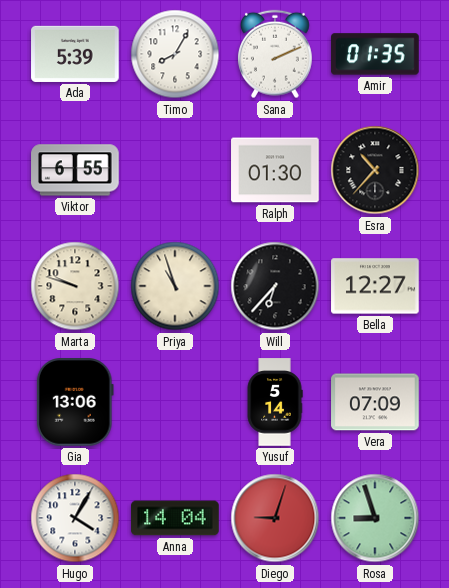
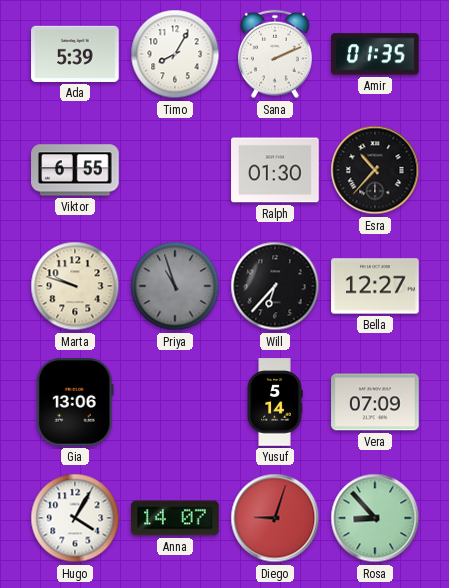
Priya dial: cream -> grey
Anna: 14:04 -> 14:07
Rosa: 8:57 -> 8:53
